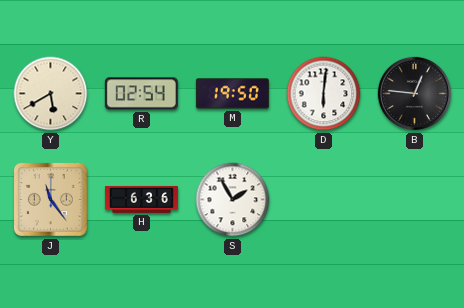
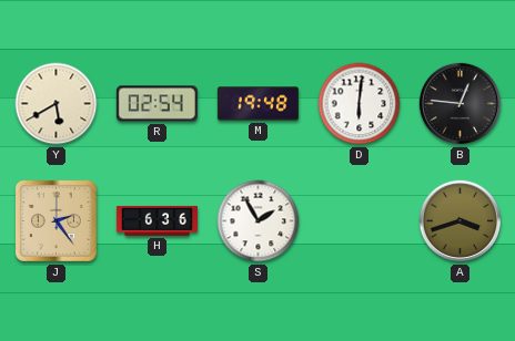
M: 19:50 -> 19:48
J: 11:24 -> 2:24
A: none -> 3:42
